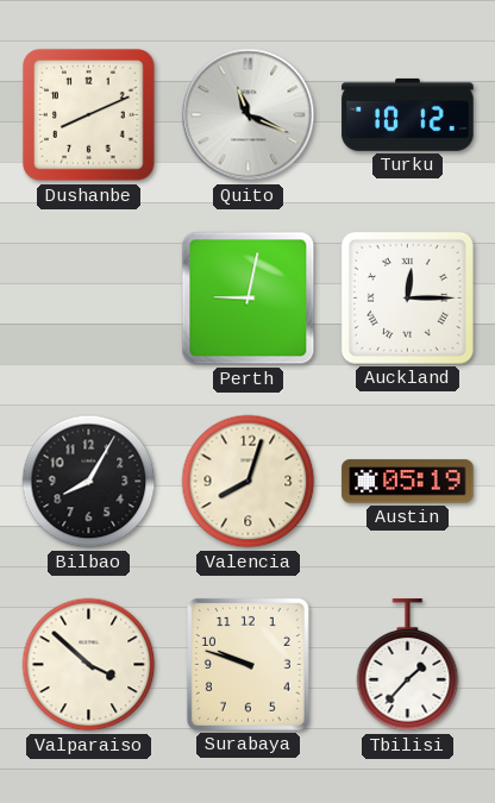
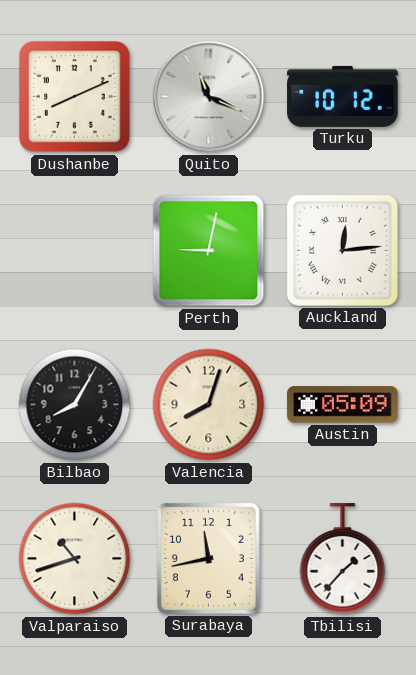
Auckland: 12:15 -> 12:14
Austin: 05:19 -> 05:09
Valparaiso: 3:52 -> 10:42
Surabaya: 9:48 -> 11:43
